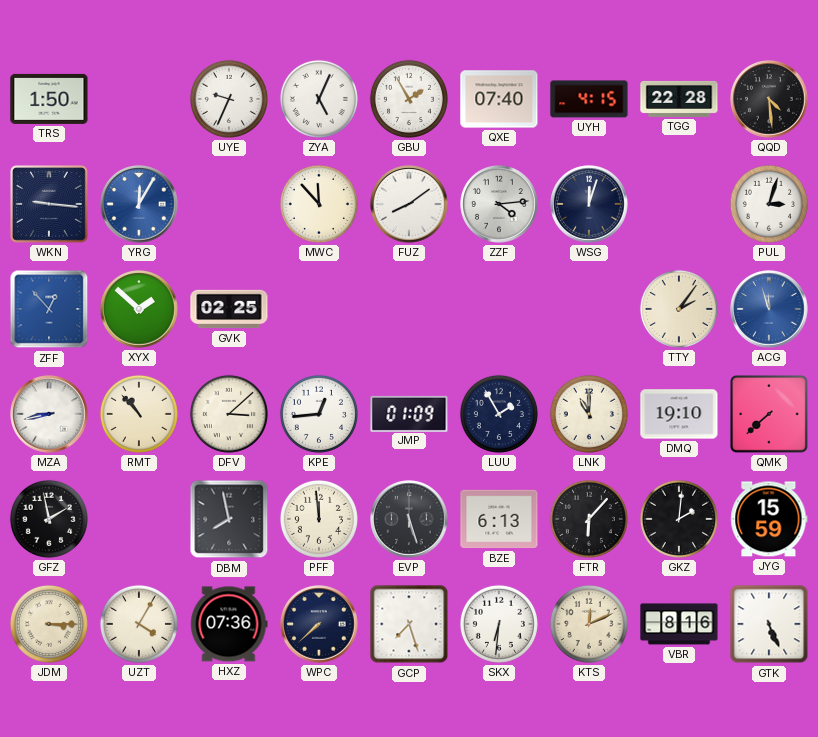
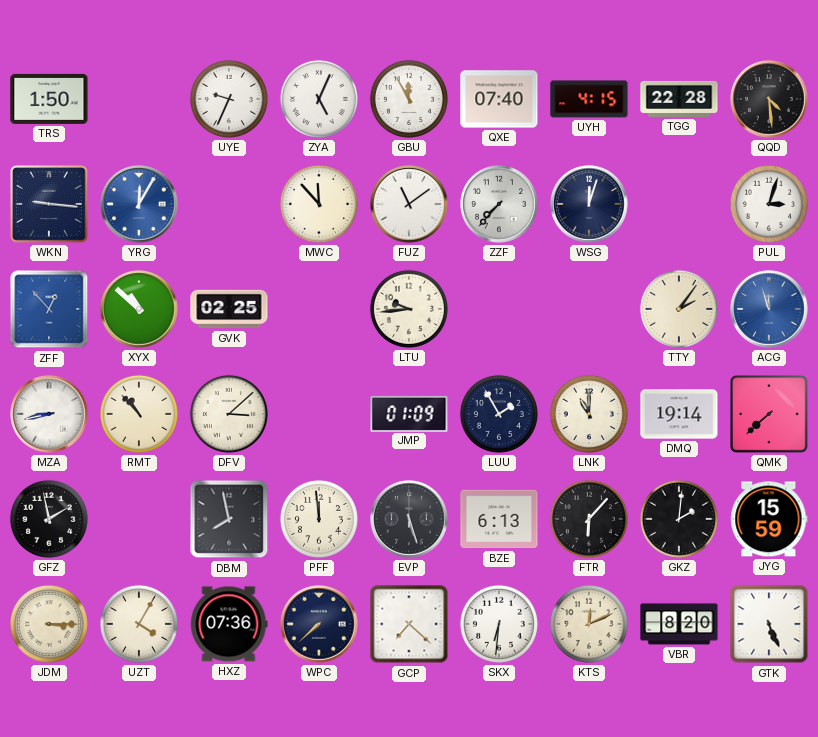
GBU: 1:55 -> 11:55
FUZ: 8:09 -> 11:09
ZZF: 4:14 -> 7:37
XYX: 1:52 -> 10:52
LTU: none -> 9:44
KPE: 12:44 -> none
DMQ: 19:10 -> 19:14
GCP: 7:27 -> 7:22
VBR: 8:16 -> 8:20
